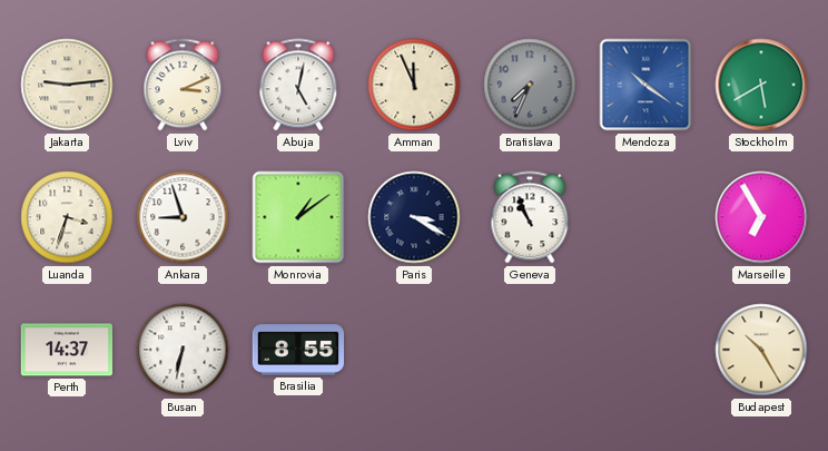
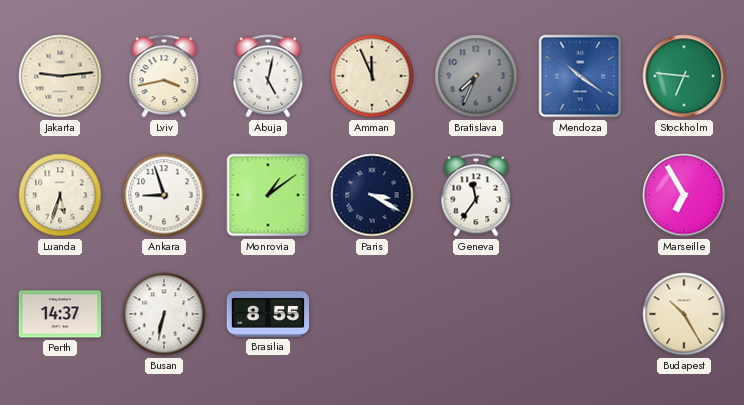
Lviv: 3:11 -> 3:43
Stockholm: 5:40 -> 6:46
Luanda: 3:33 -> 5:33
Geneva: 10:56 -> 11:36
